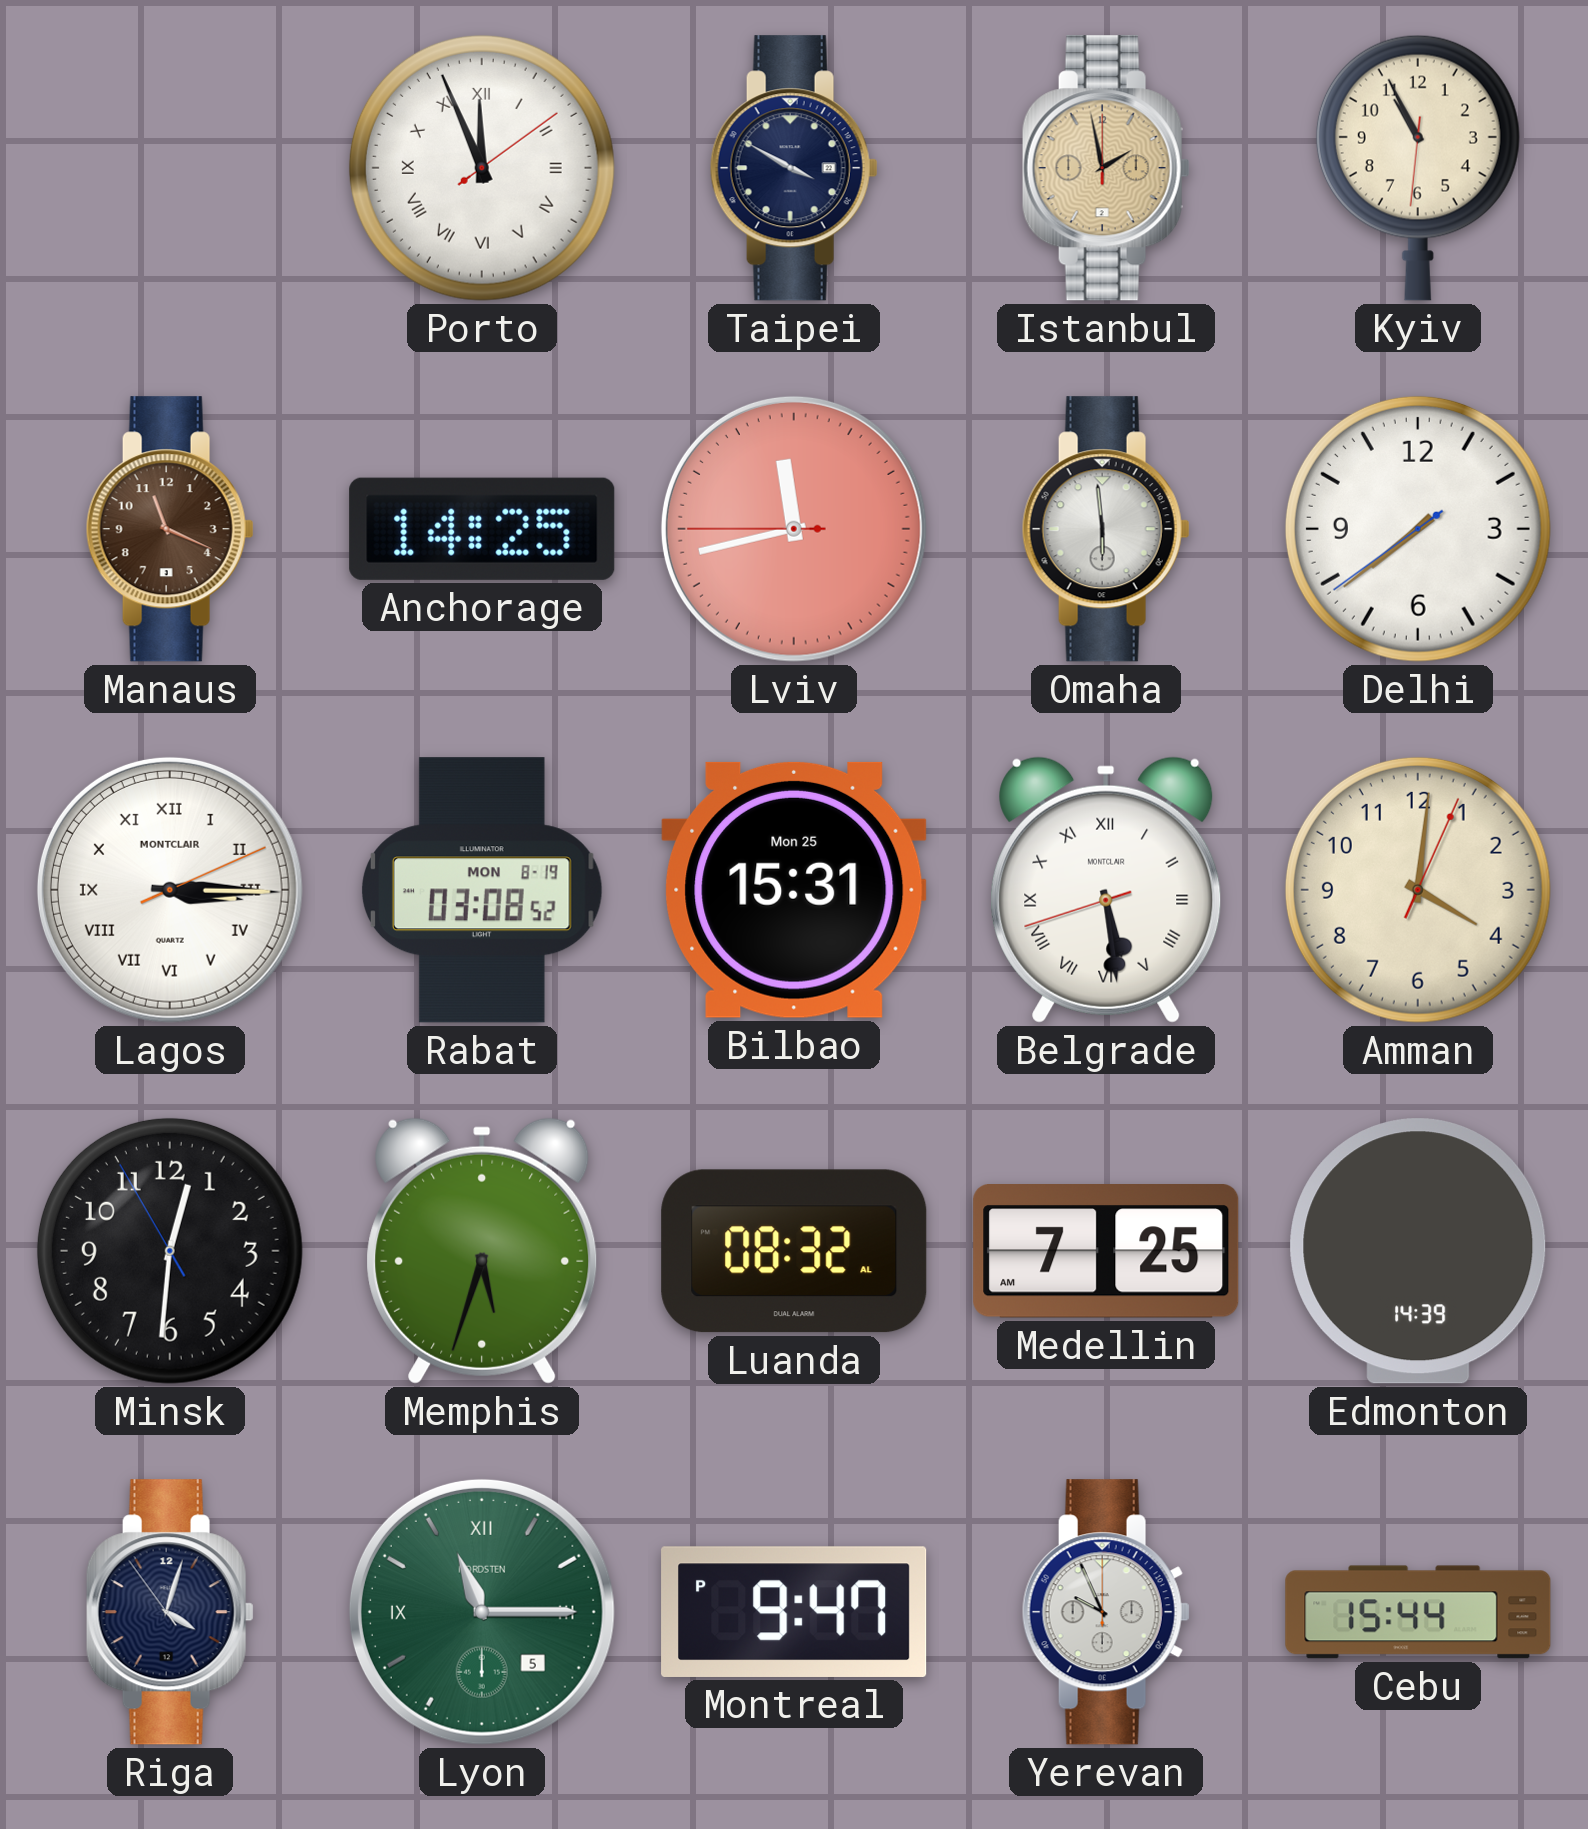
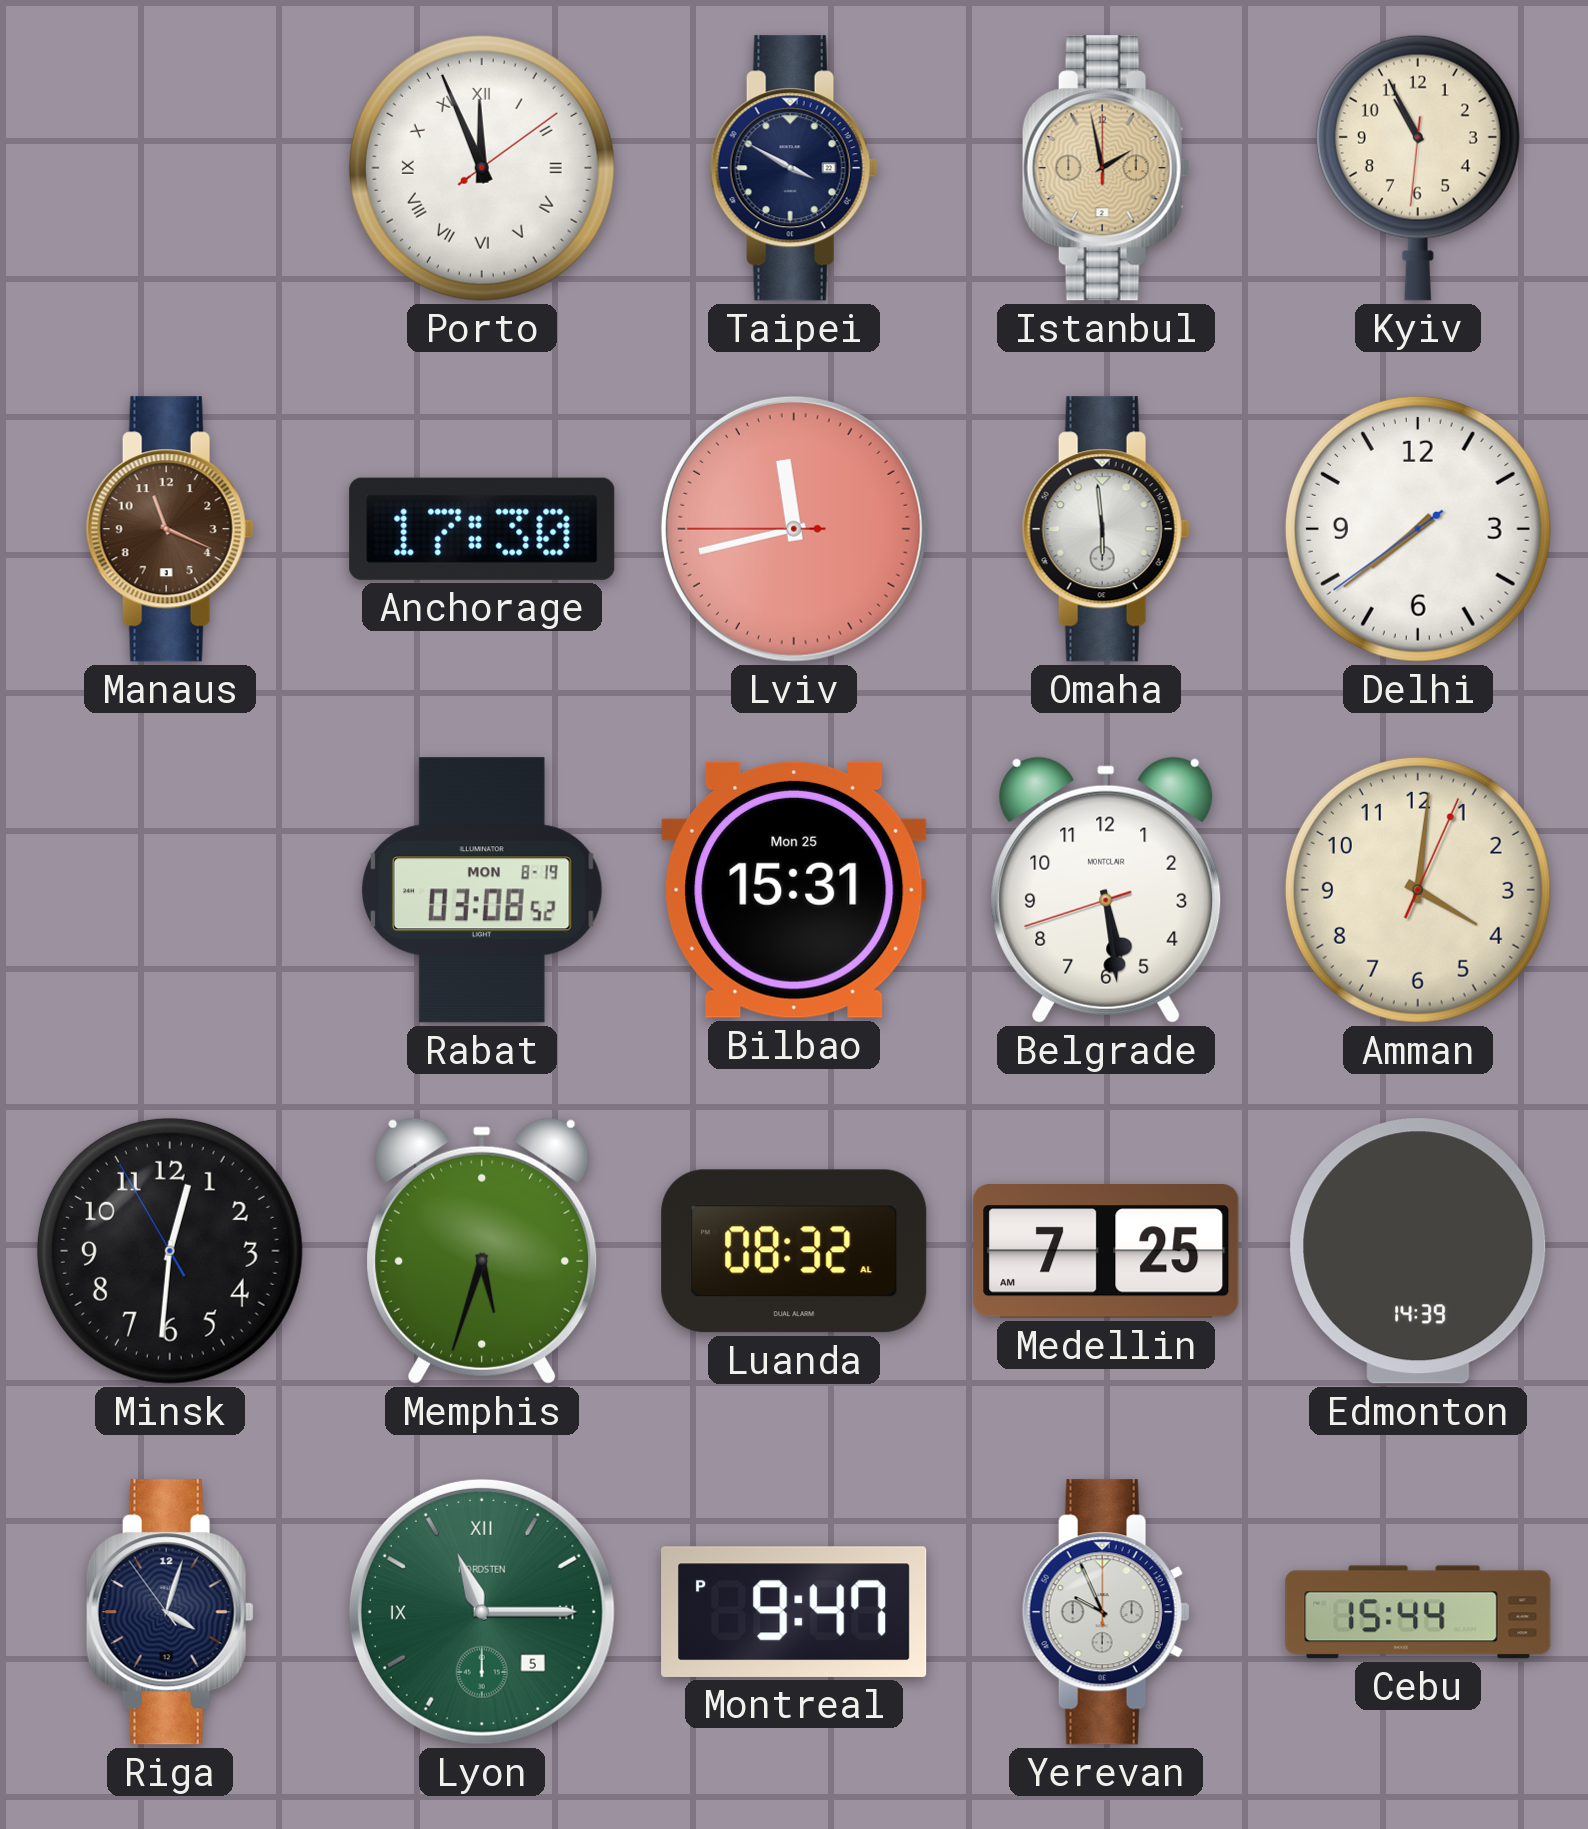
Anchorage: 14:25 -> 17:30
Lagos: 3:15 -> none
Belgrade numerals: Roman -> Arabic
